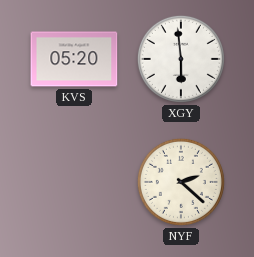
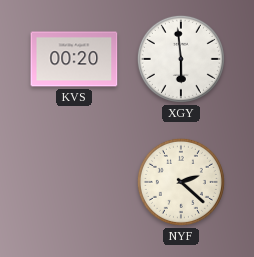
KVS: 05:20 -> 00:20
